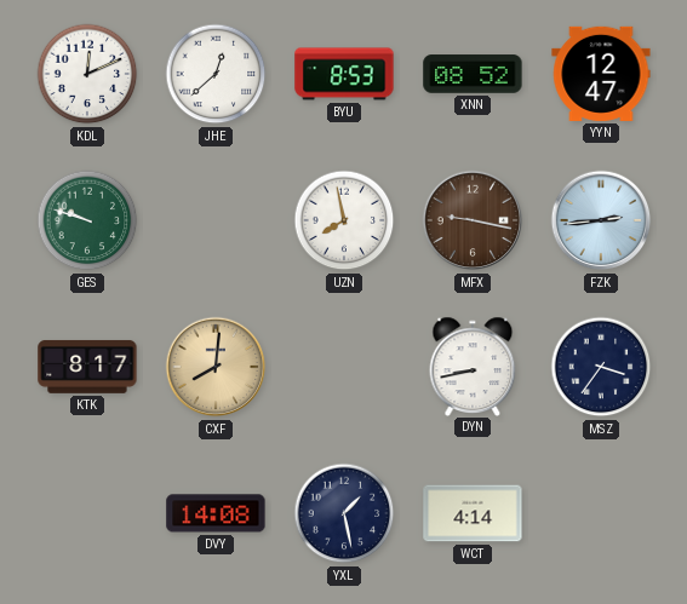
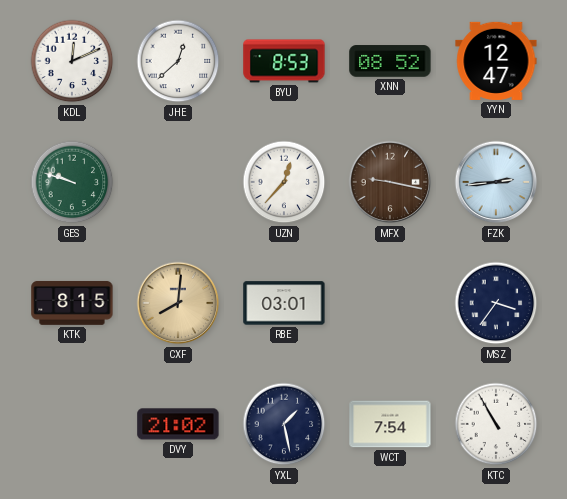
UZN: 7:58 -> 12:37
KTK: 8:17 -> 8:15
RBE: none -> 03:01
DYN: 8:43 -> none
DVY: 14:08 -> 21:02
WCT: 4:14 -> 7:54
KTC: none -> 10:55
